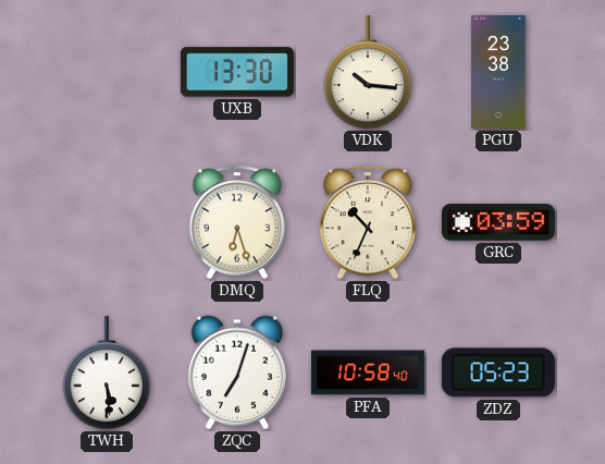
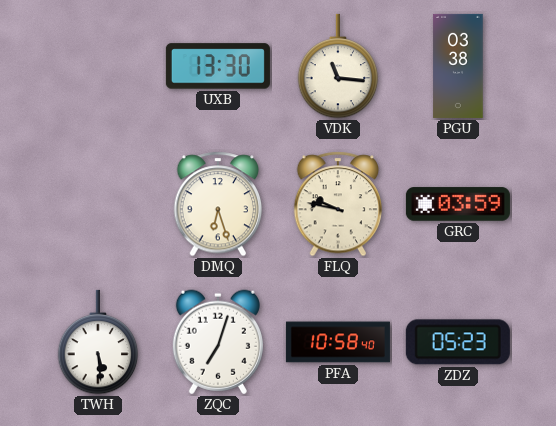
VDK: 10:16 -> 11:16
PGU: 23:38 -> 03:38
FLQ: 10:34 -> 9:47
